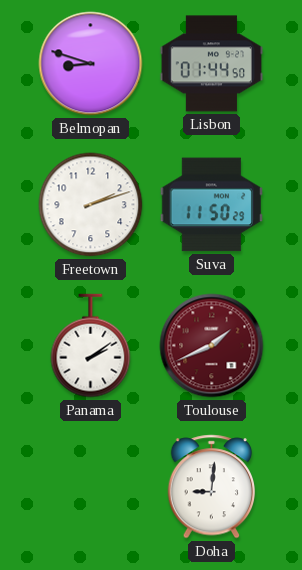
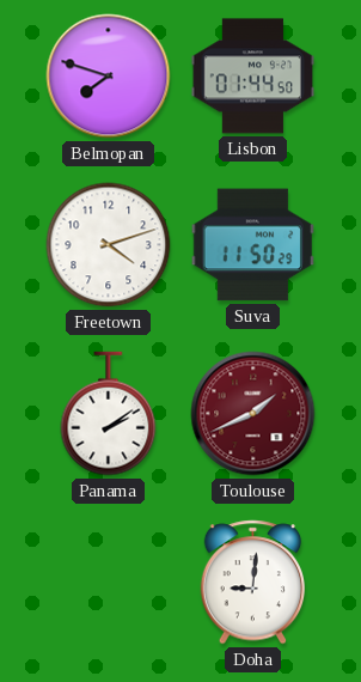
Belmopan: 8:48 -> 7:48
Freetown: 2:12 -> 4:12
